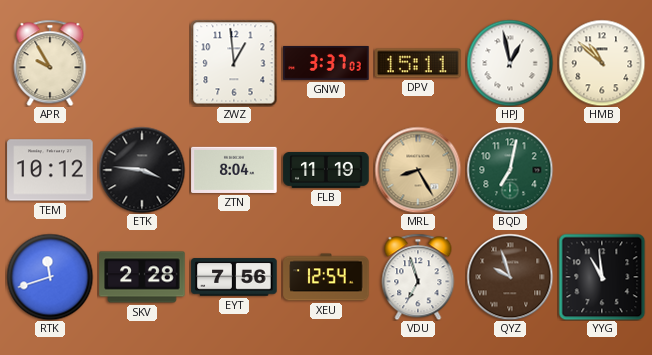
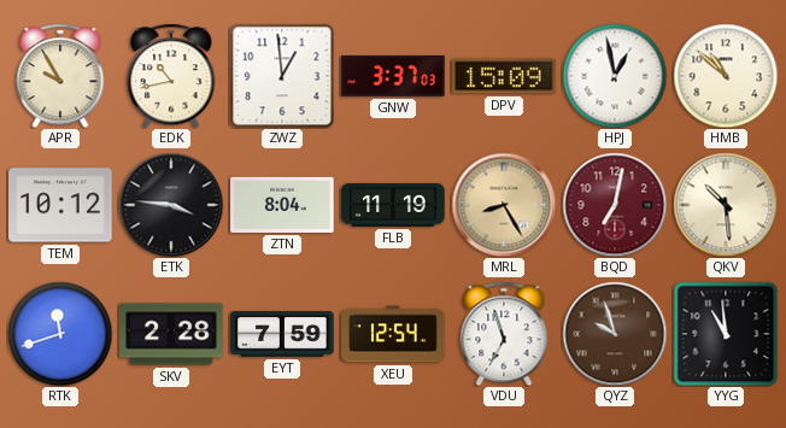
EDK: none -> 10:43
DPV: 15:11 -> 15:09
BQD dial: green -> burgundy
QKV: none -> 10:29
EYT: 7:56 -> 7:59
